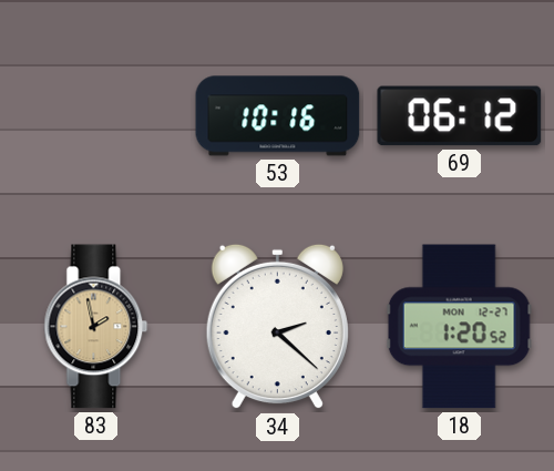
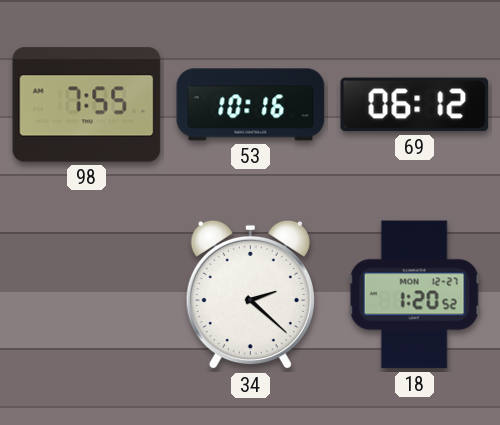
98: none -> 7:55
83: 1:58 -> none
